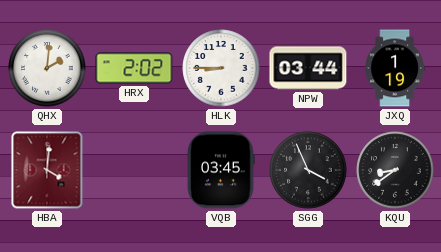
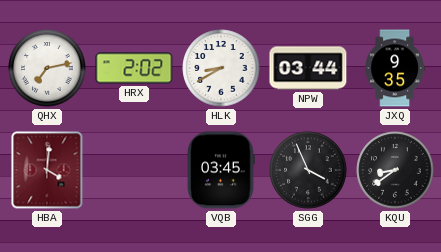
QHX: 2:01 -> 7:13
HLK: 8:45 -> 8:40
JXQ: 1:19 -> 9:35
